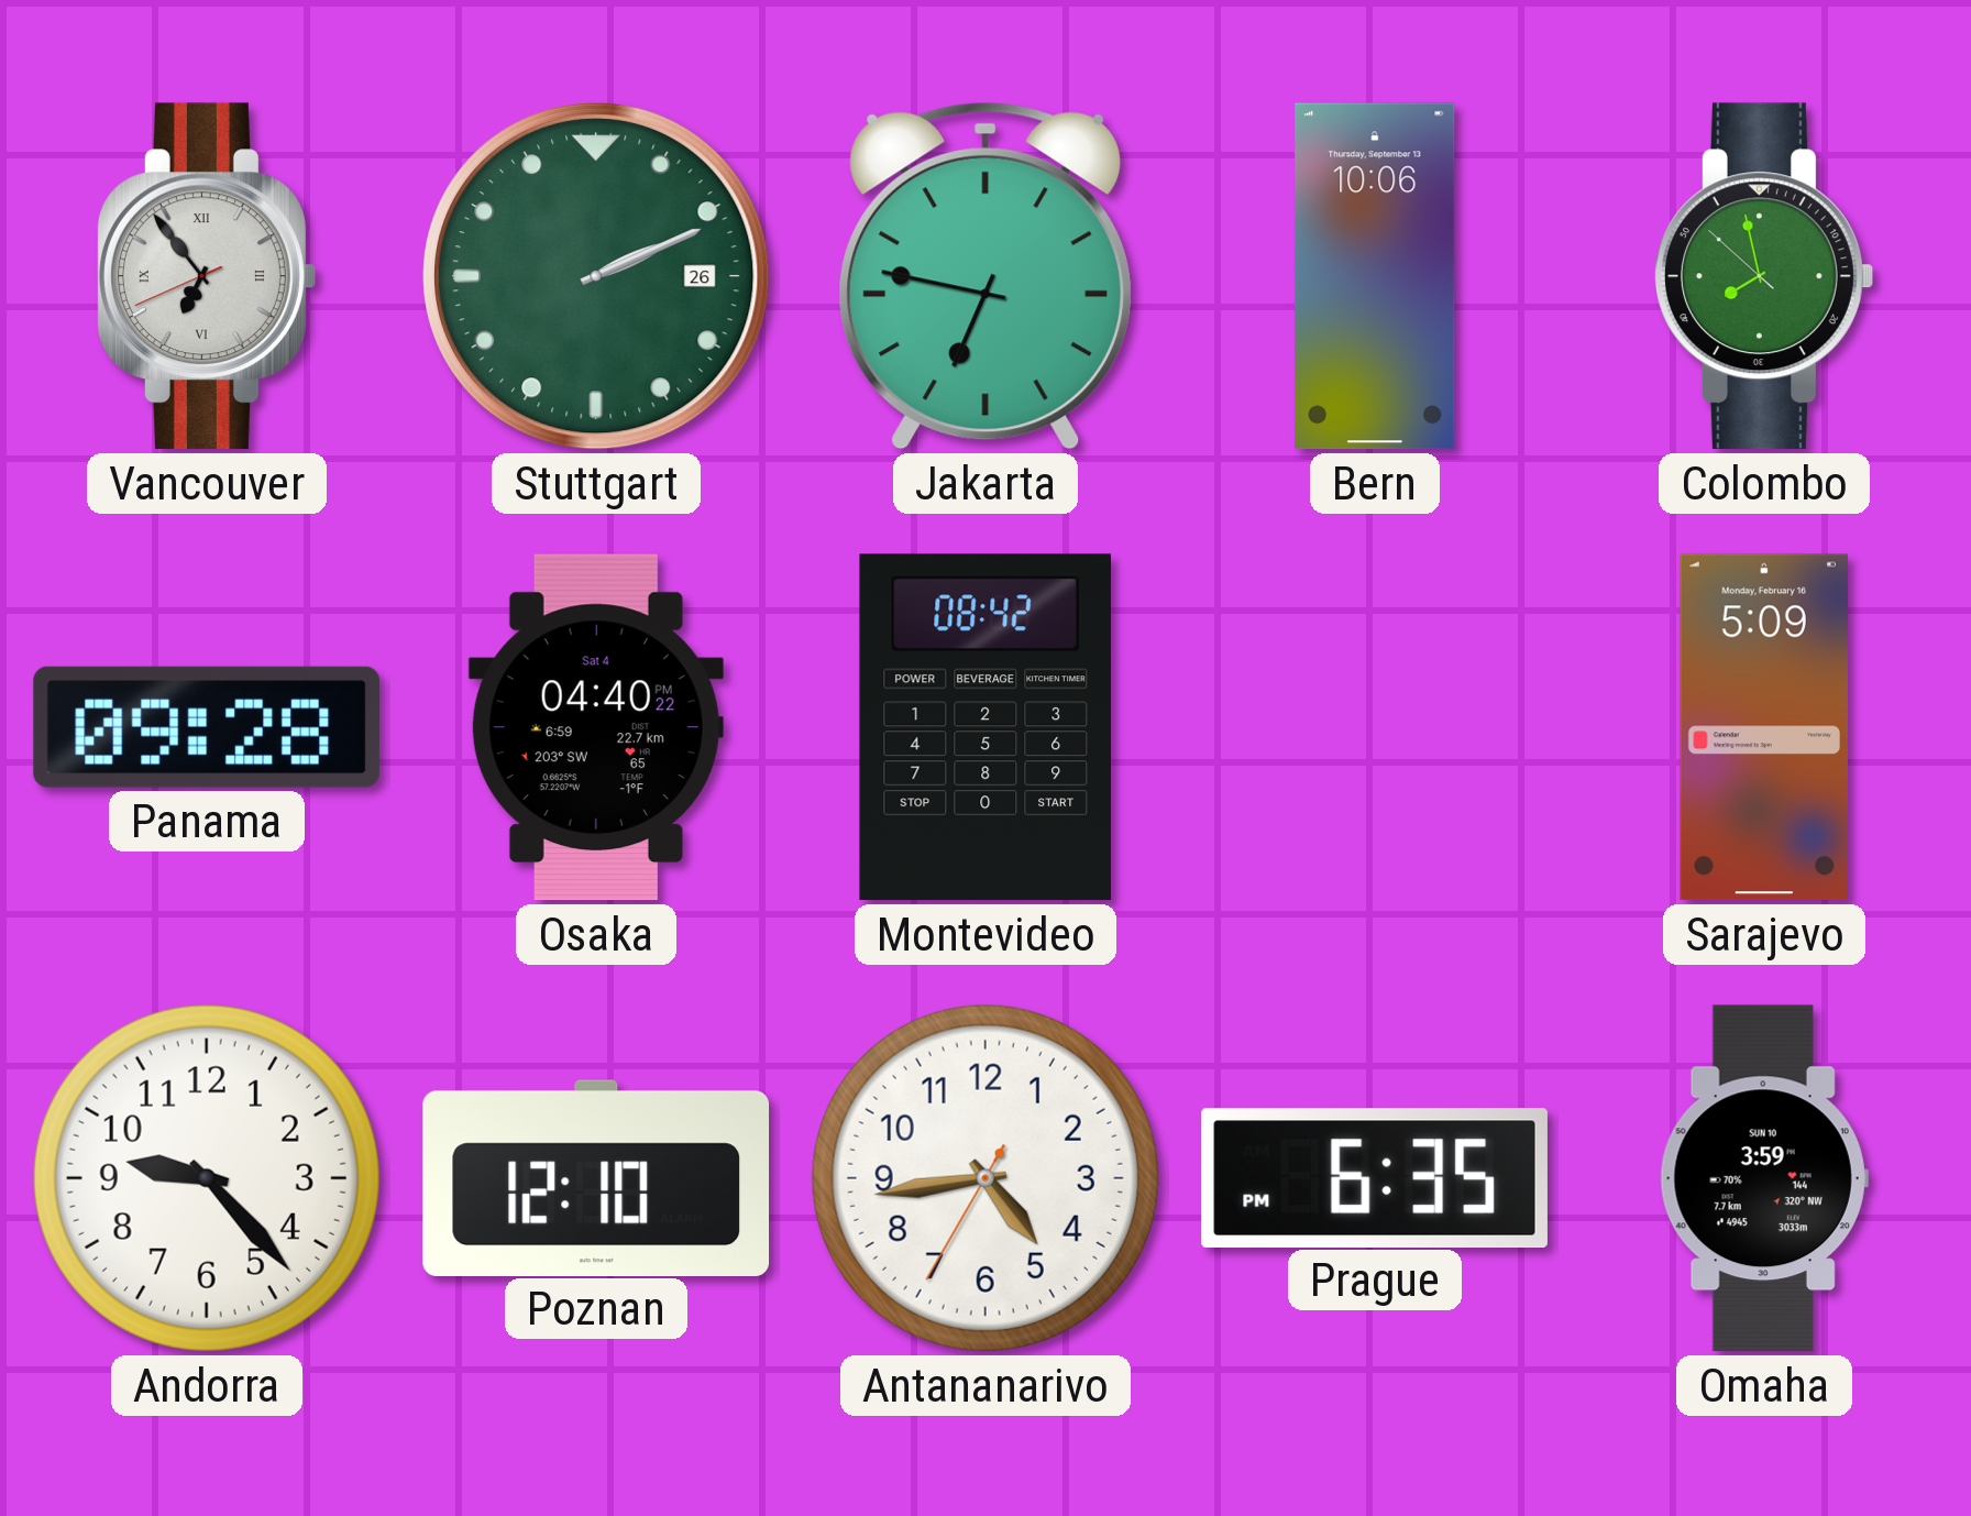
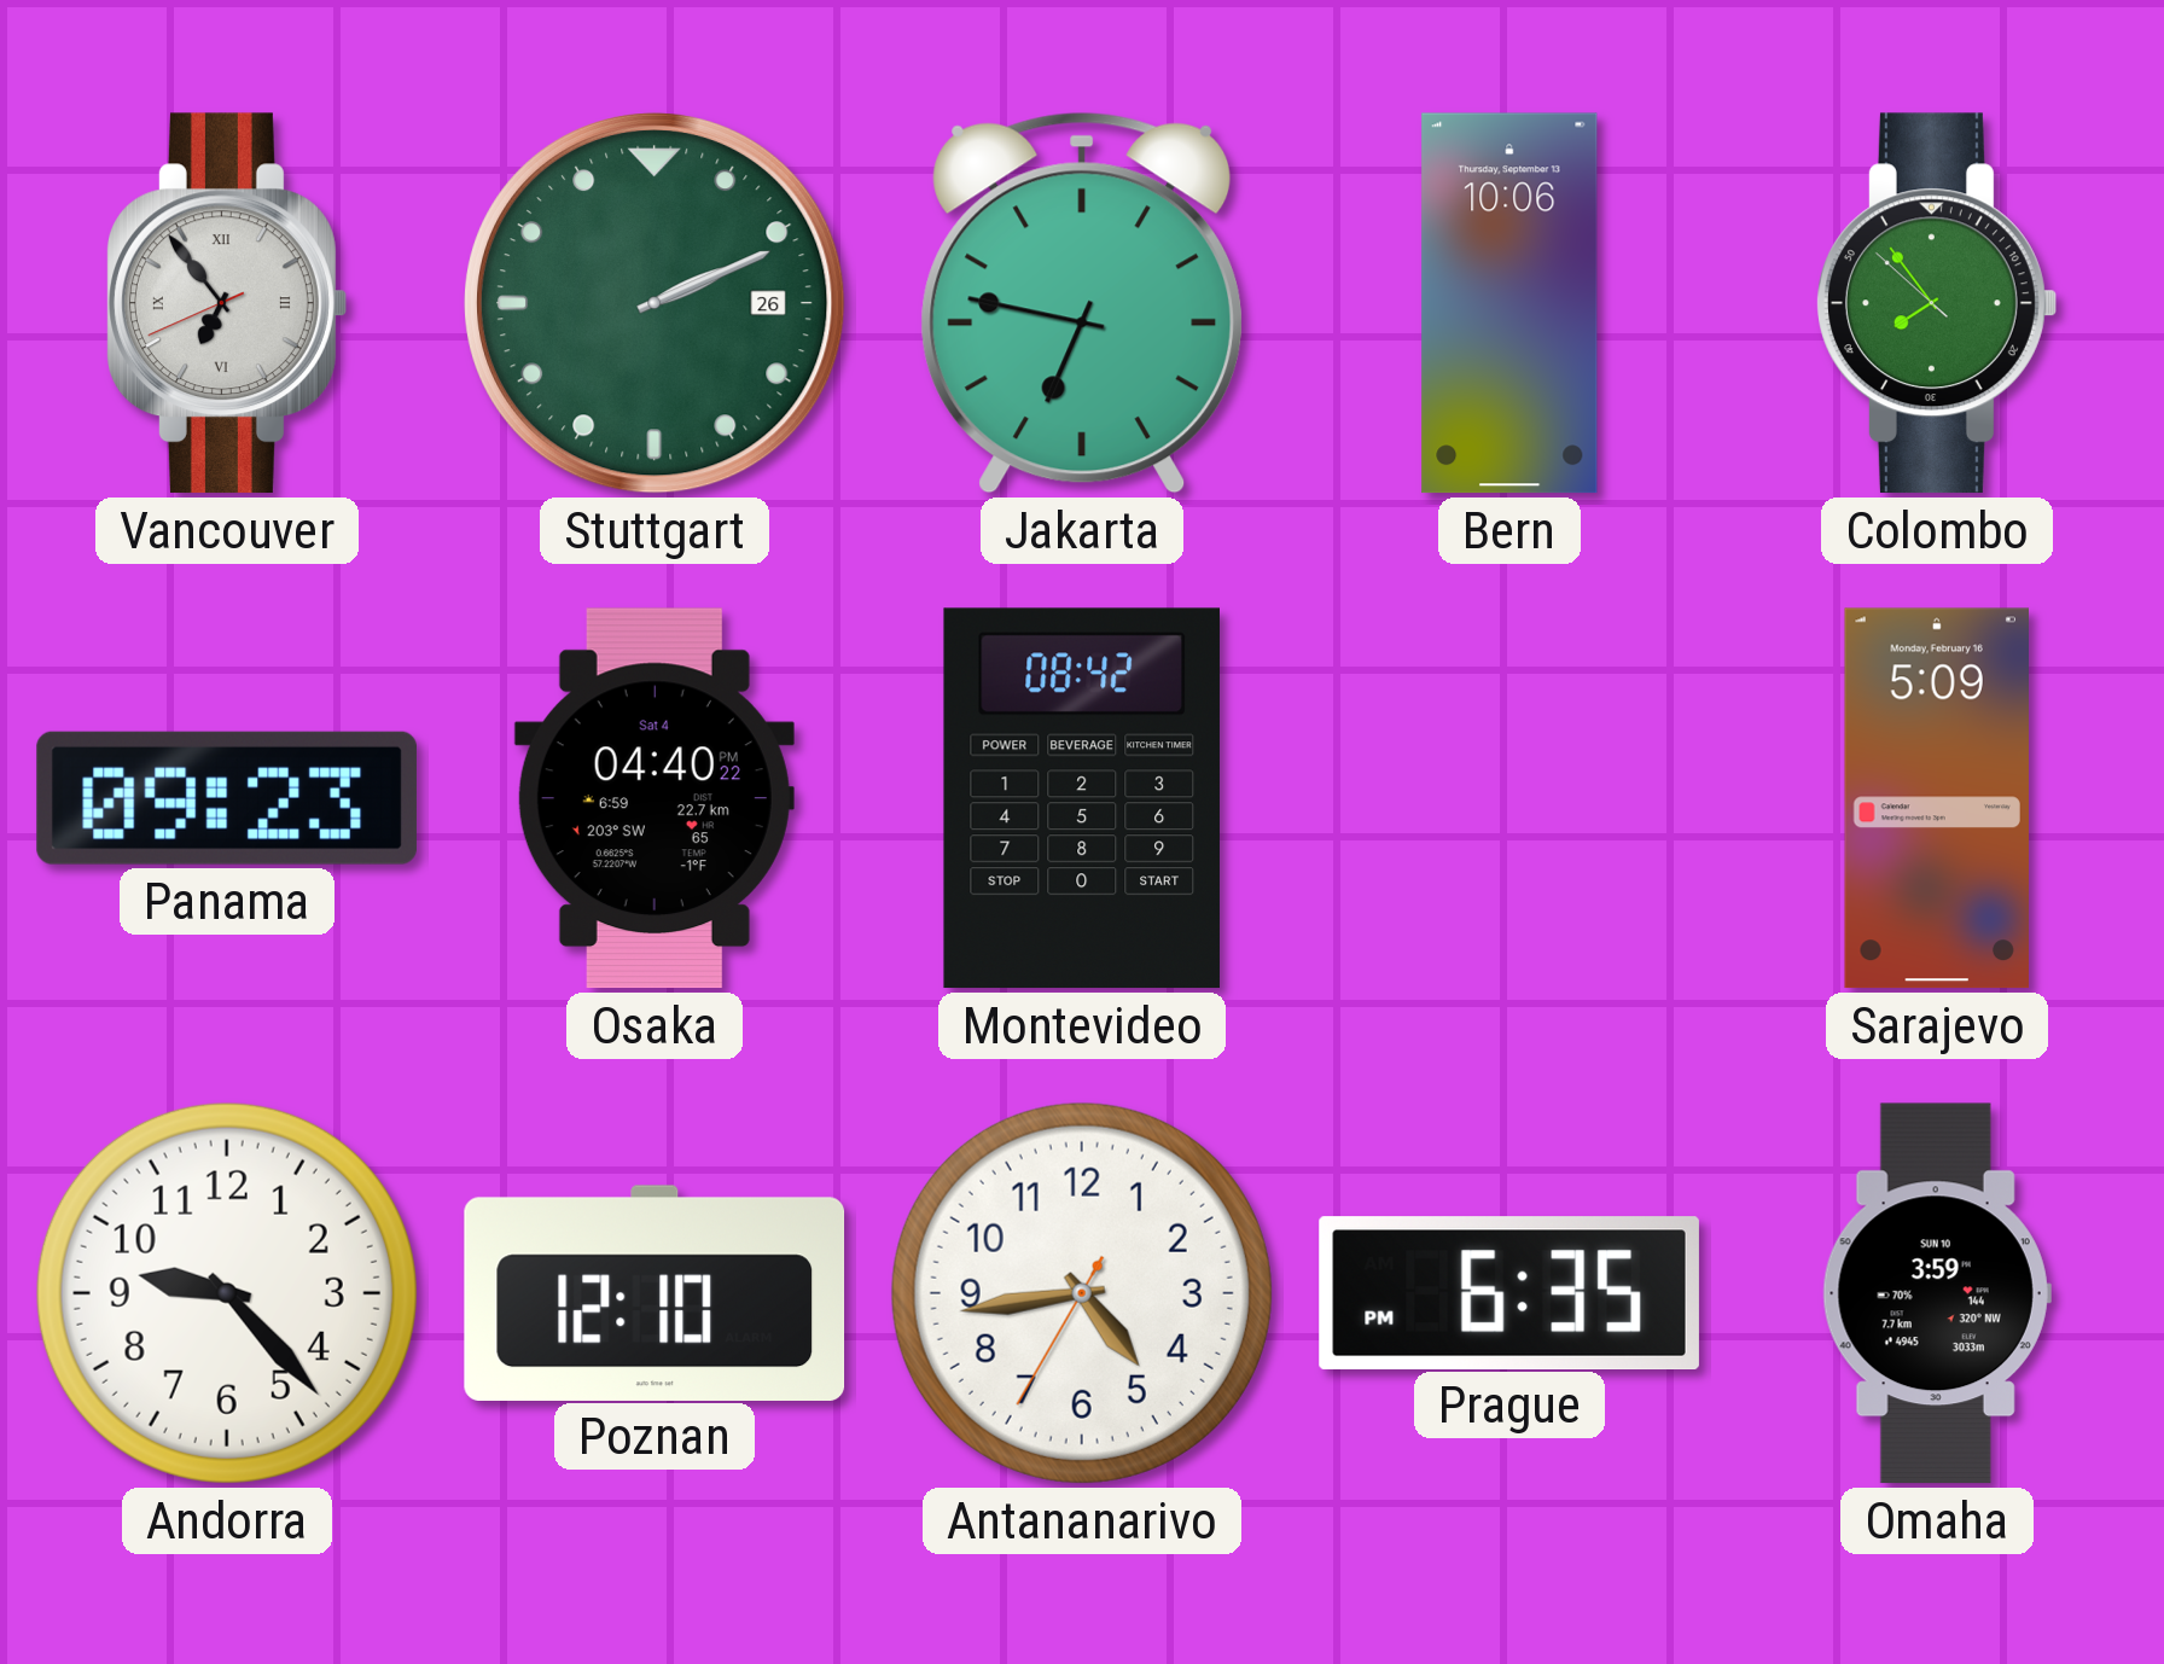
Colombo: 7:57 -> 7:53
Panama: 09:28 -> 09:23
